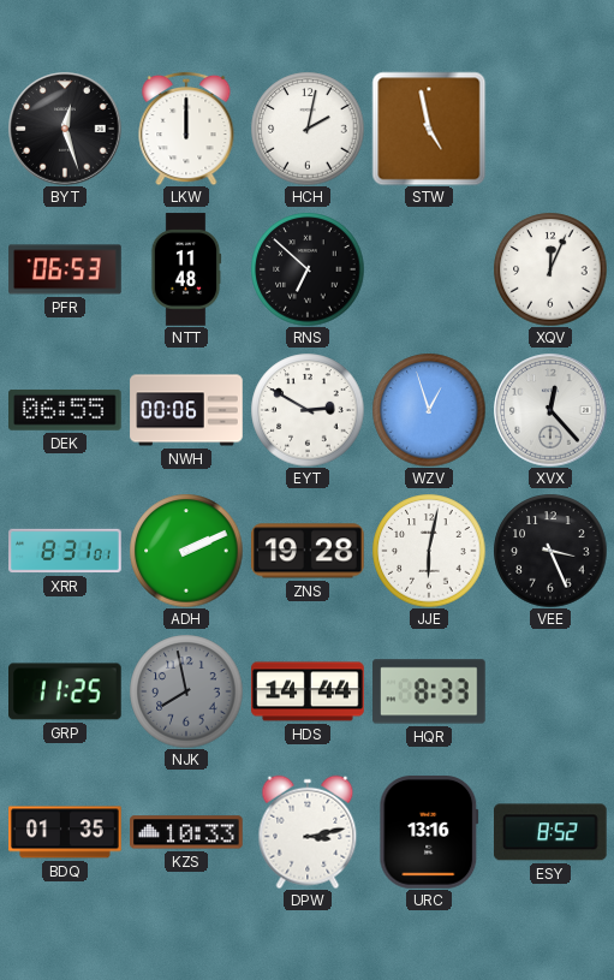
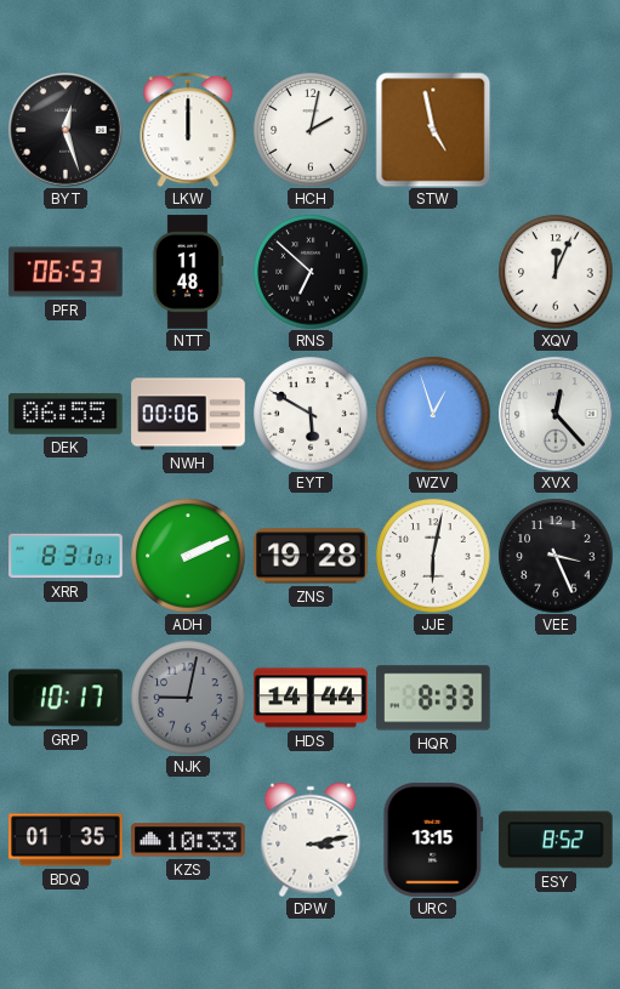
EYT: 2:50 -> 5:50
GRP: 11:25 -> 10:17
NJK: 7:58 -> 9:02
URC: 13:16 -> 13:15
